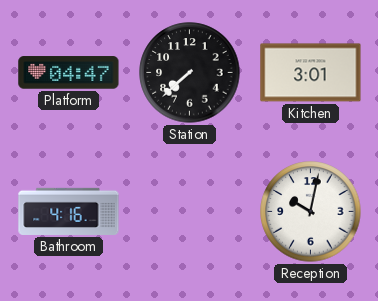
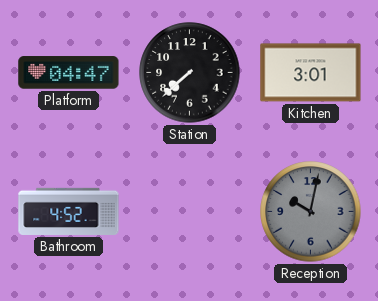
Bathroom: 4:16 -> 4:52
Reception dial: white -> grey
